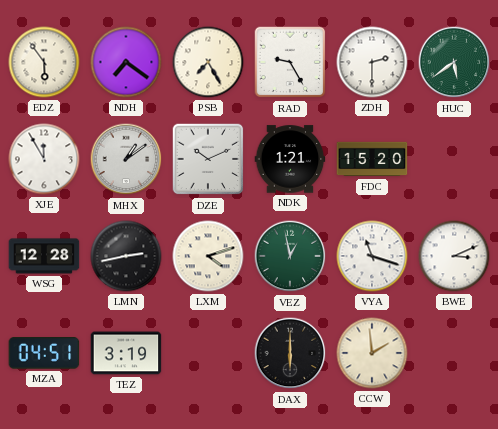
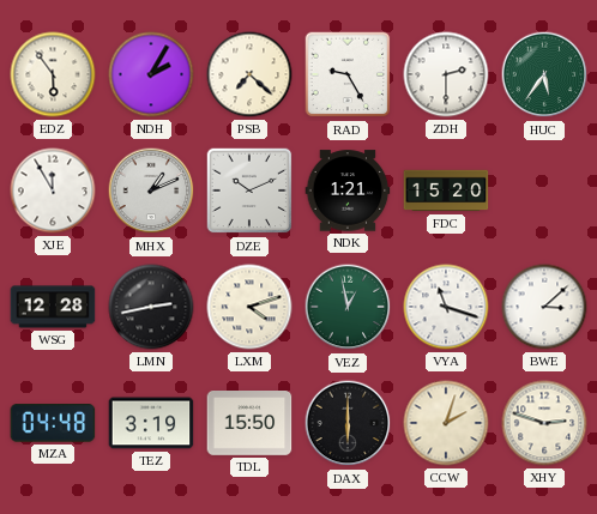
NDH: 7:21 -> 2:05
PSB: 7:25 -> 7:22
HUC: 5:39 -> 5:36
MHX: 1:09 -> 1:11
BWE: 3:11 -> 3:08
MZA: 04:51 -> 04:48
TDL: none -> 15:50
CCW: 1:59 -> 2:03
XHY: none -> 2:48
